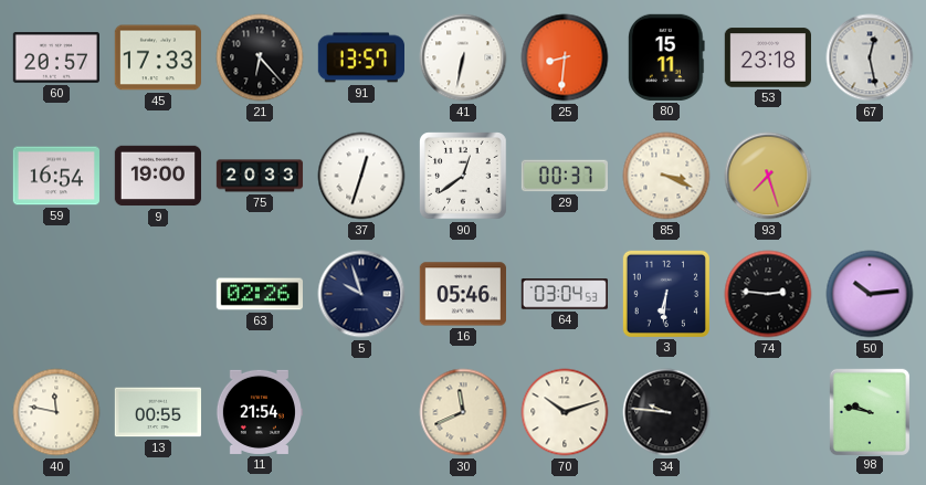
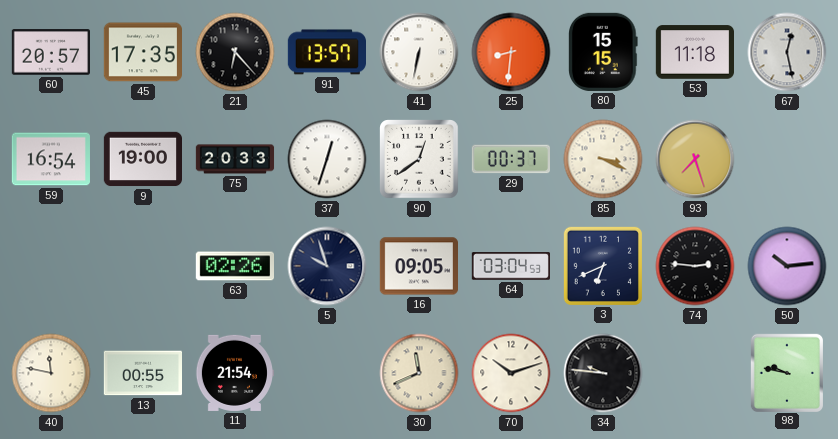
45: 17:33 -> 17:35
80: 15:11 -> 15:15
53: 23:18 -> 11:18
16: 05:46 -> 09:05
3: 6:31 -> 6:41
